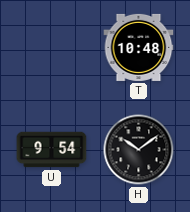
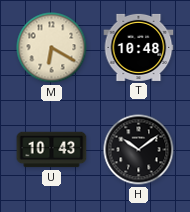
M: none -> 6:20
U: 9:54 -> 10:43
